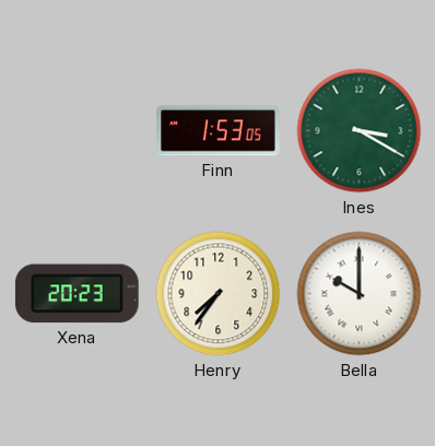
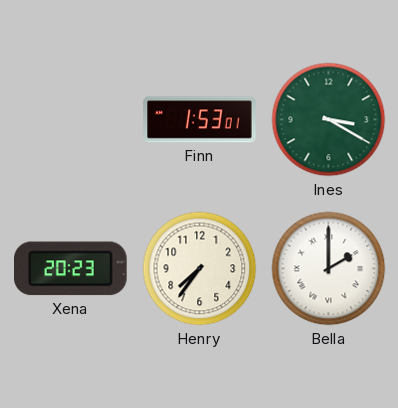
Finn: 1:53:05 -> 1:53:01
Bella: 10:00 -> 2:00
